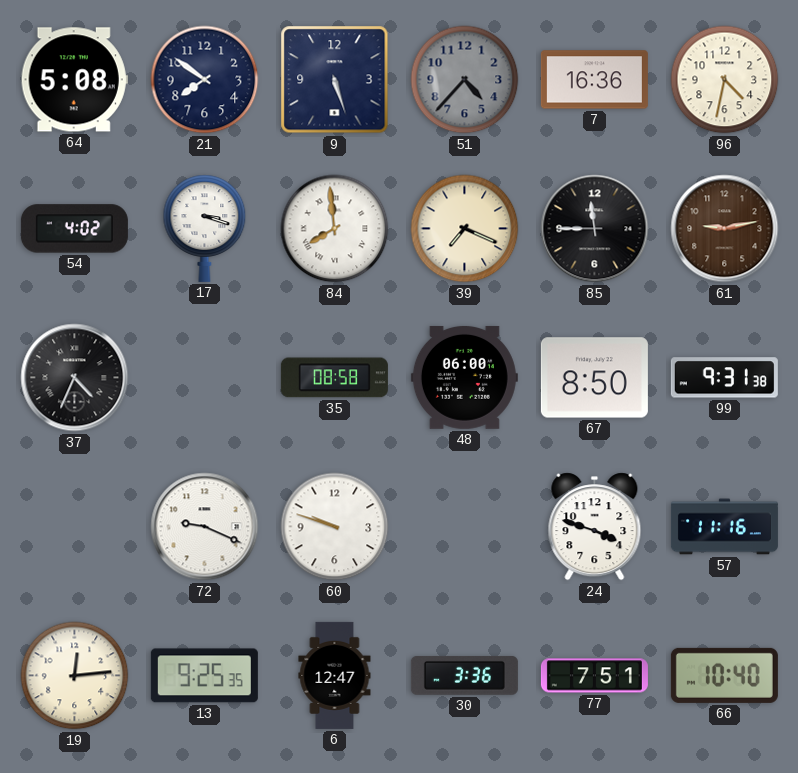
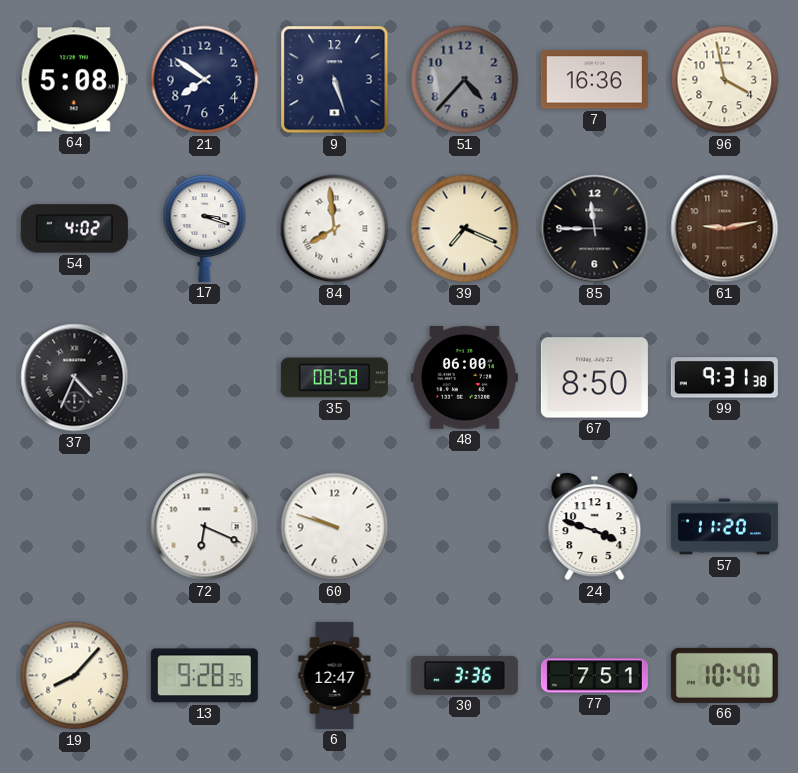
96: 4:32 -> 3:58
72: 9:19 -> 6:19
57: 11:16 -> 11:20
19: 12:14 -> 8:07
13: 9:25 -> 9:28
